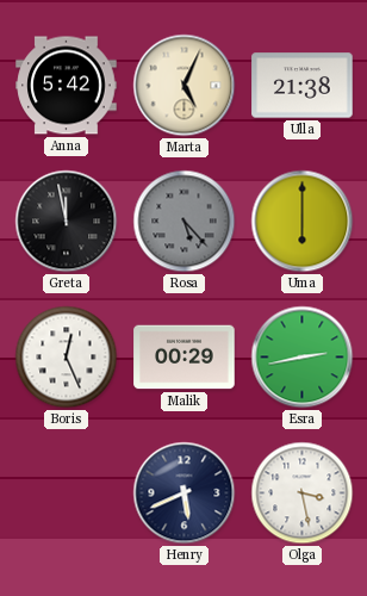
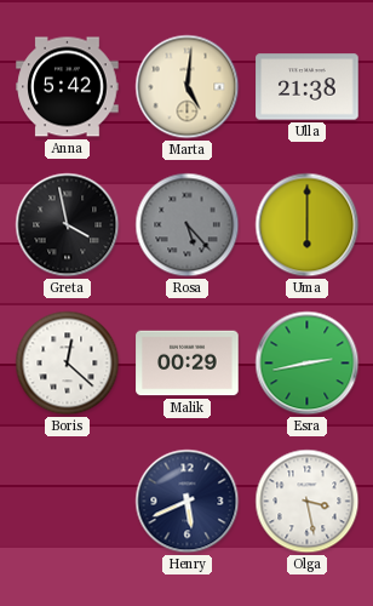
Marta: 5:04 -> 5:01
Greta: 11:58 -> 3:58
Boris: 12:26 -> 12:22
